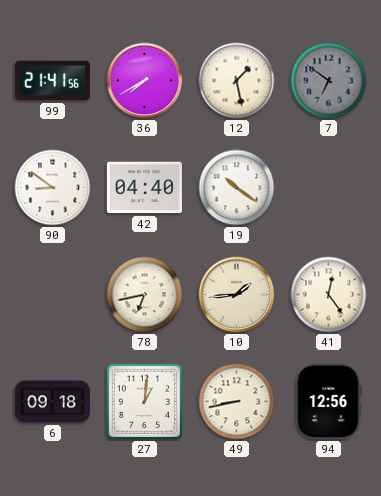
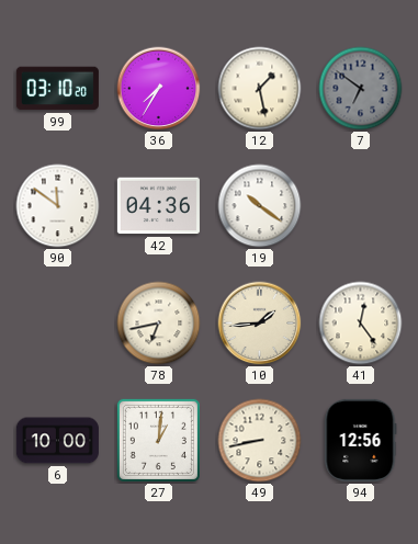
99: 21:41 -> 03:10
36: 7:40 -> 7:35
90: 8:51 -> 11:51
42: 04:40 -> 04:36
6: 09:18 -> 10:00
